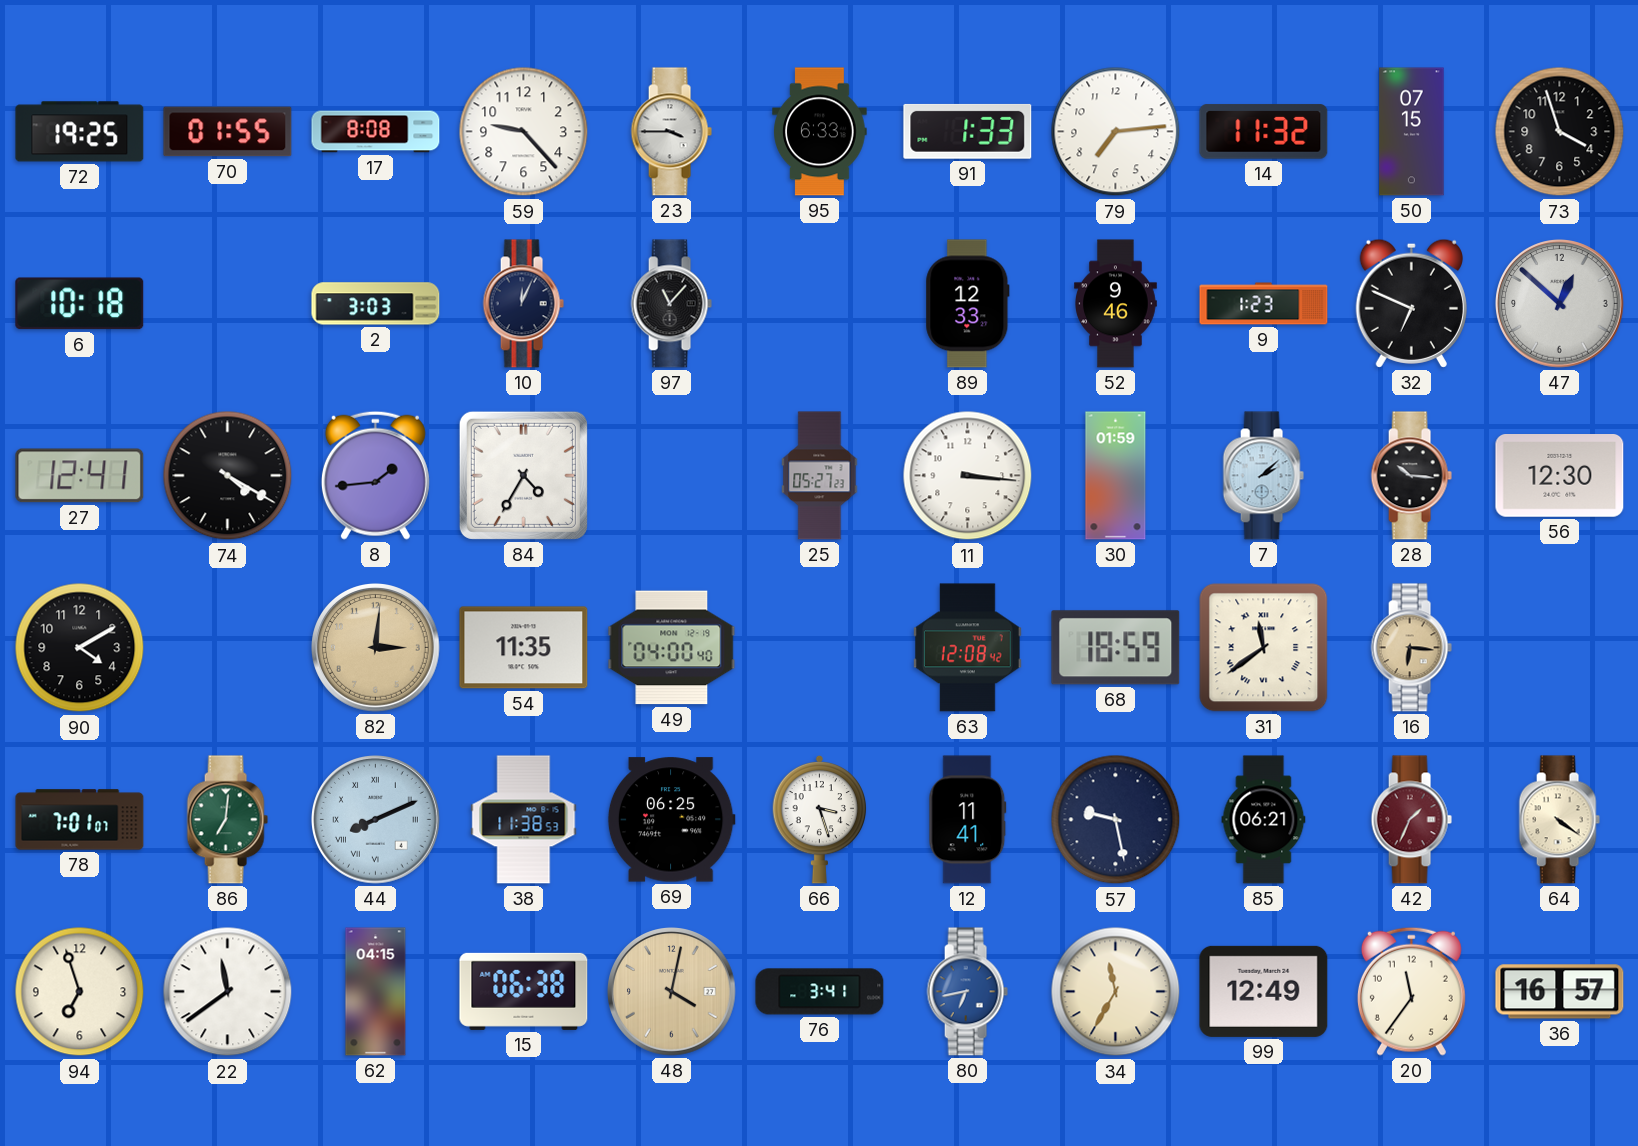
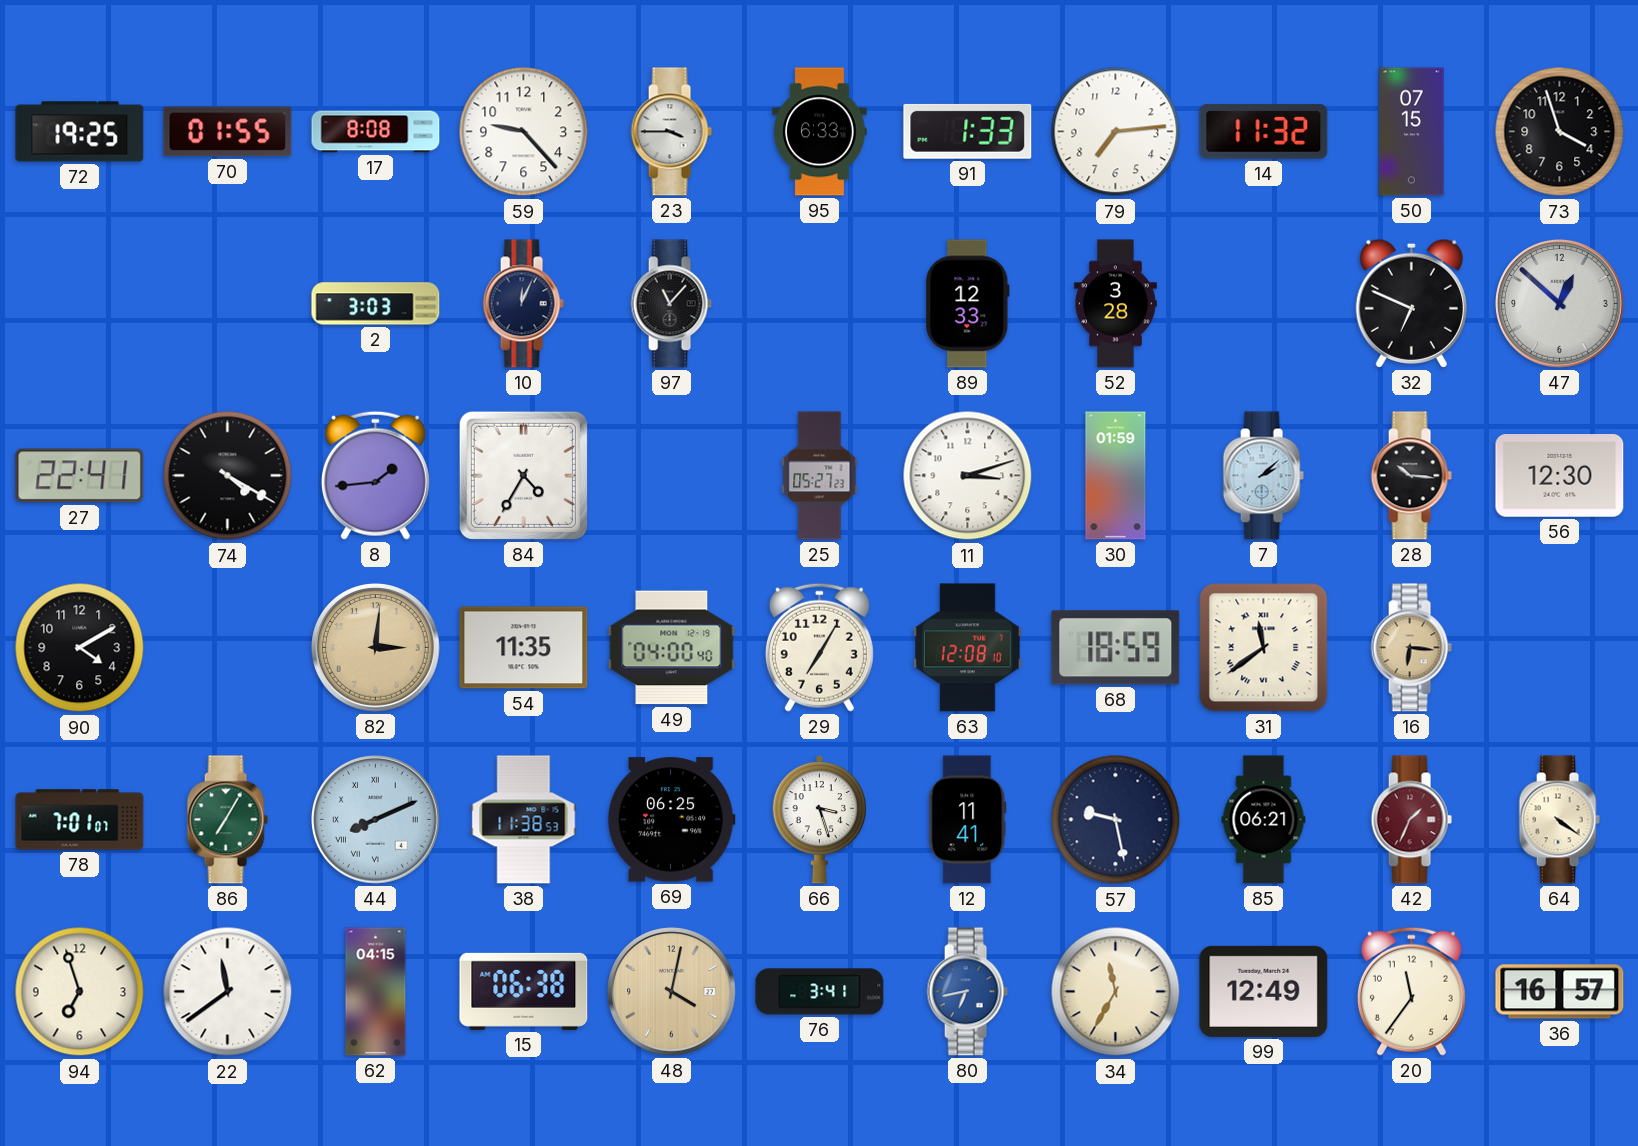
6: 10:18 -> none
52: 9:46 -> 3:28
9: 1:23 -> none
27: 12:41 -> 22:41
11: 3:16 -> 3:12
29: none -> 7:05
63: 12:08:42 -> 12:08:10
86: 7:01 -> 7:05
